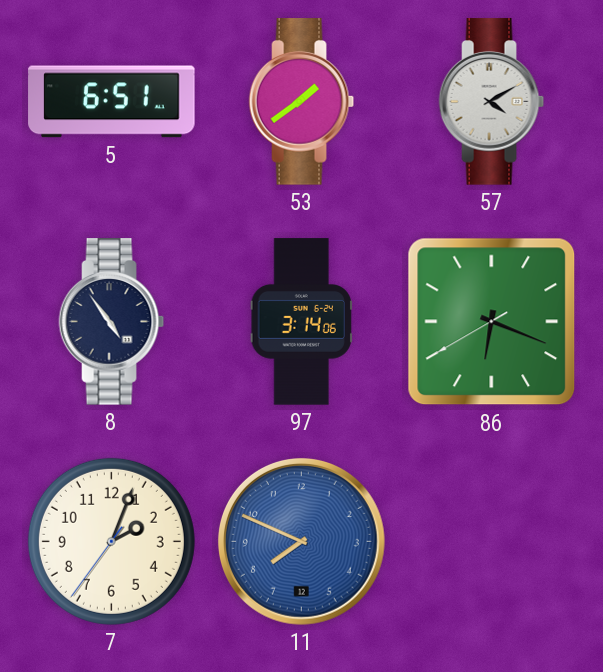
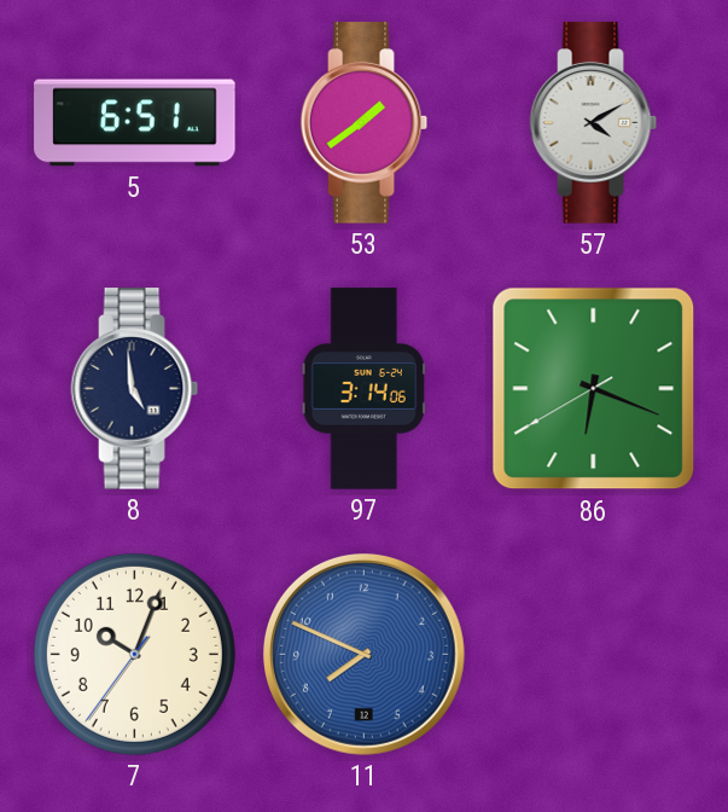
8: 4:54 -> 4:59
7: 2:03 -> 10:03
